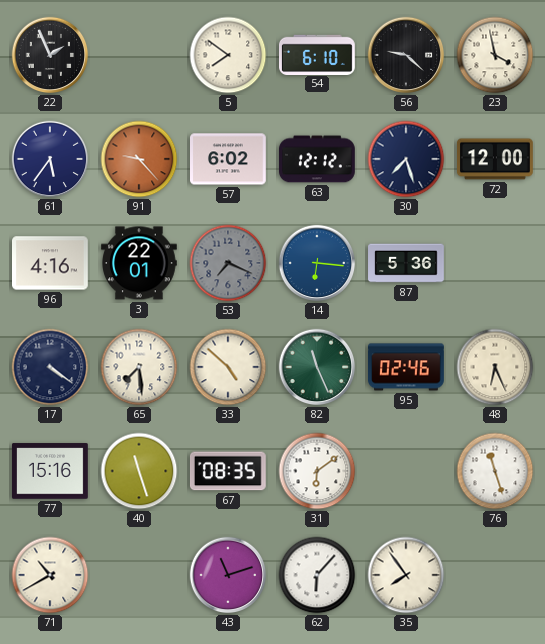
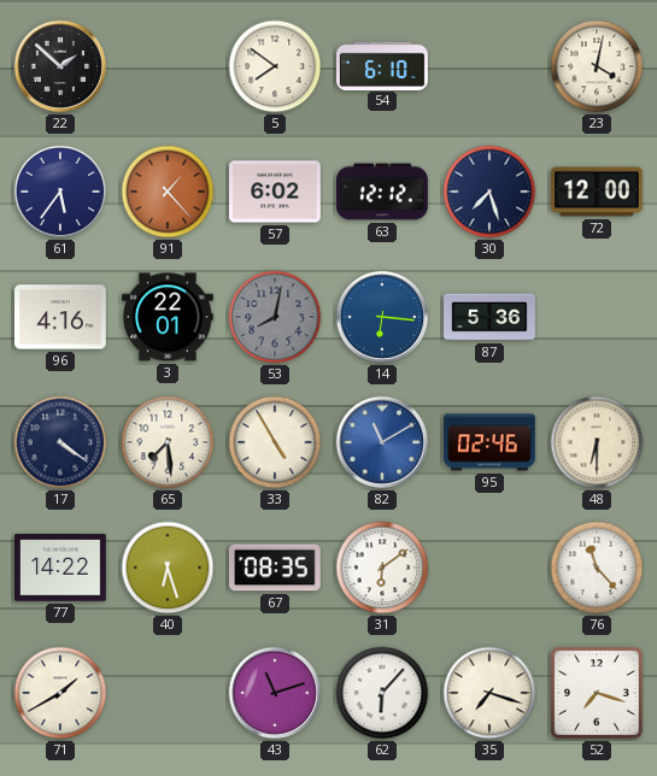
22: 1:56 -> 1:52
56: 9:22 -> none
23: 3:58 -> 4:02
91: 9:23 -> 1:23
53: 7:19 -> 8:02
33: 4:52 -> 4:55
82: 11:26 -> 11:10
82 dial: green -> blue
48: 6:26 -> 6:30
77: 15:16 -> 14:22
40: 11:27 -> 6:27
76: 11:27 -> 11:23
71: 10:40 -> 1:40
35: 7:54 -> 7:18
52: none -> 7:18
